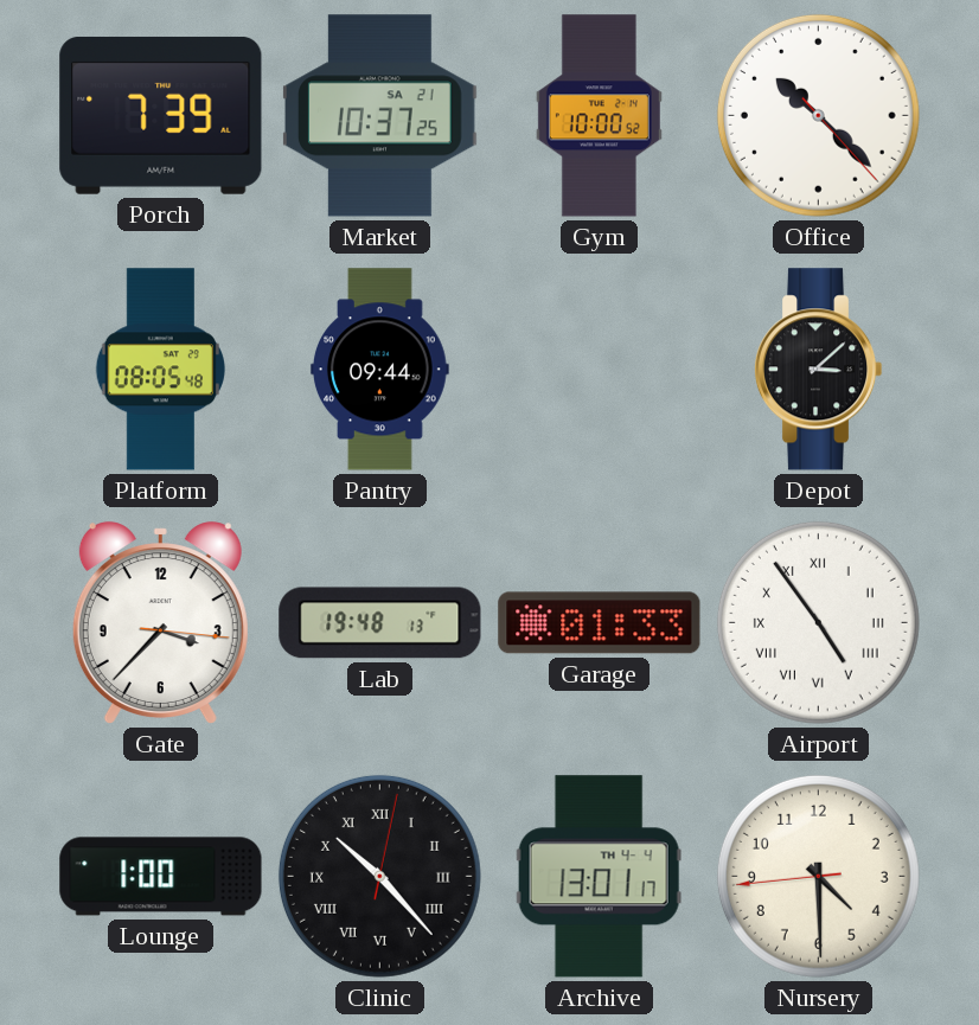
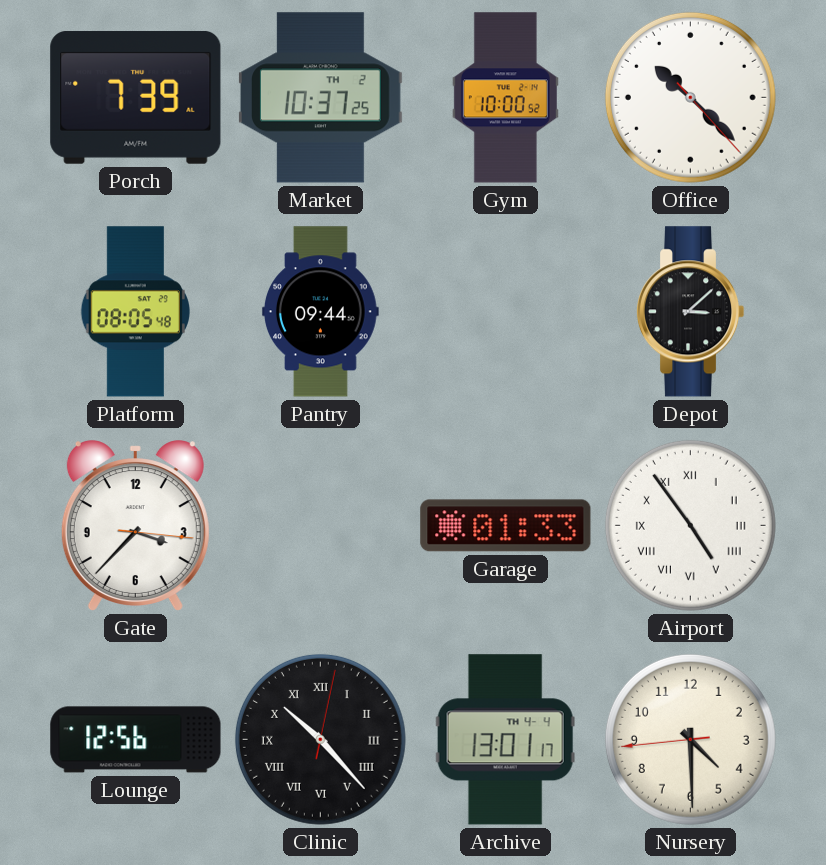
Market date: SA 21 -> TH 2
Lab: 19:48 -> none
Lounge: 1:00 -> 12:56
